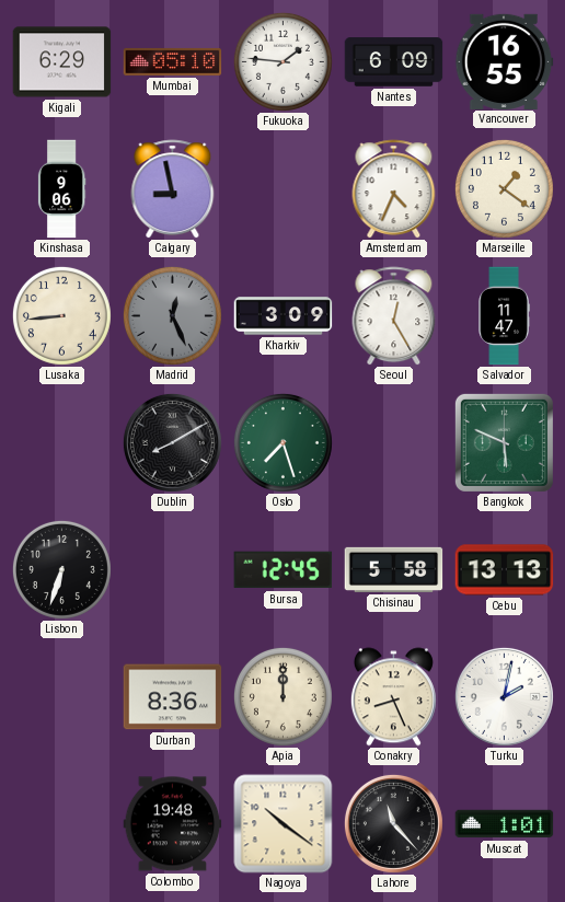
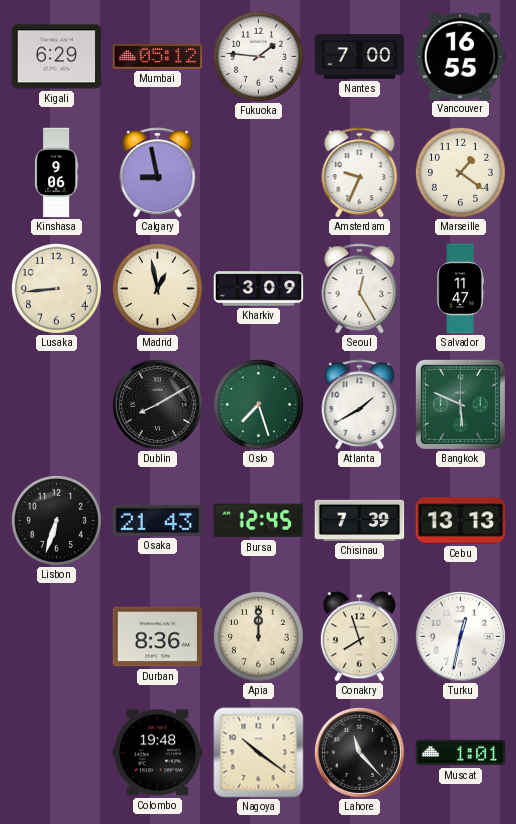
Mumbai: 05:10 -> 05:12
Nantes: 6:09 -> 7:00
Amsterdam: 4:34 -> 9:34
Madrid: 12:26 -> 12:58
Madrid dial: grey -> cream
Atlanta: none -> 1:40
Osaka: none -> 21:43
Chisinau: 5:58 -> 7:39
Conakry: 8:26 -> 7:57
Turku: 2:02 -> 12:32
